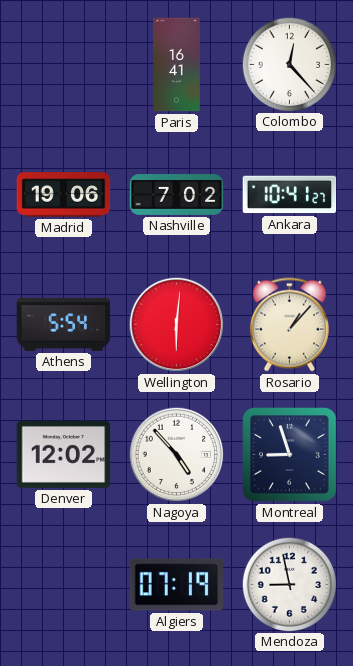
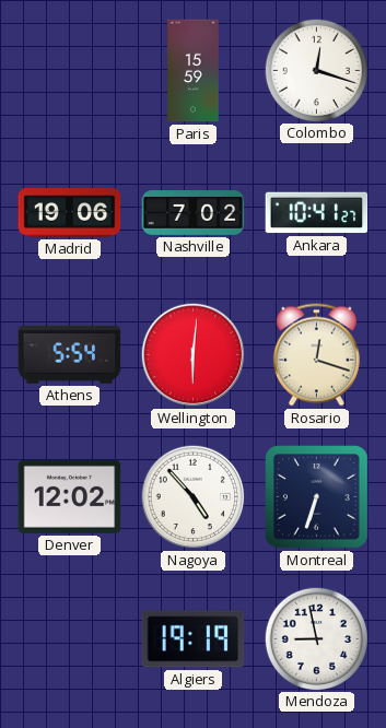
Paris: 16:41 -> 15:59
Colombo: 12:23 -> 12:18
Rosario: 1:07 -> 12:18
Montreal: 8:57 -> 6:33
Algiers: 07:19 -> 19:19
